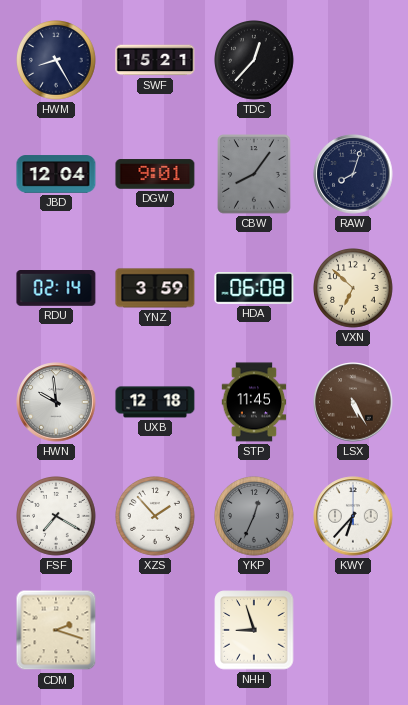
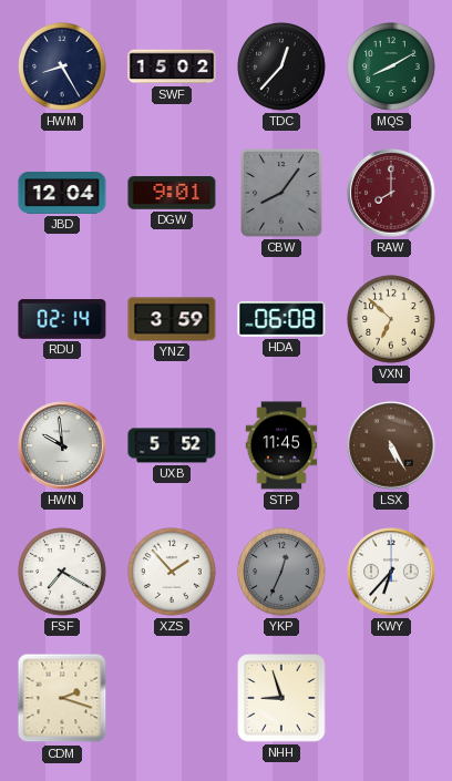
SWF: 15:21 -> 15:02
MQS: none -> 8:10
RAW: 8:03 -> 8:00
RAW dial: navy -> burgundy
UXB: 12:18 -> 5:52
